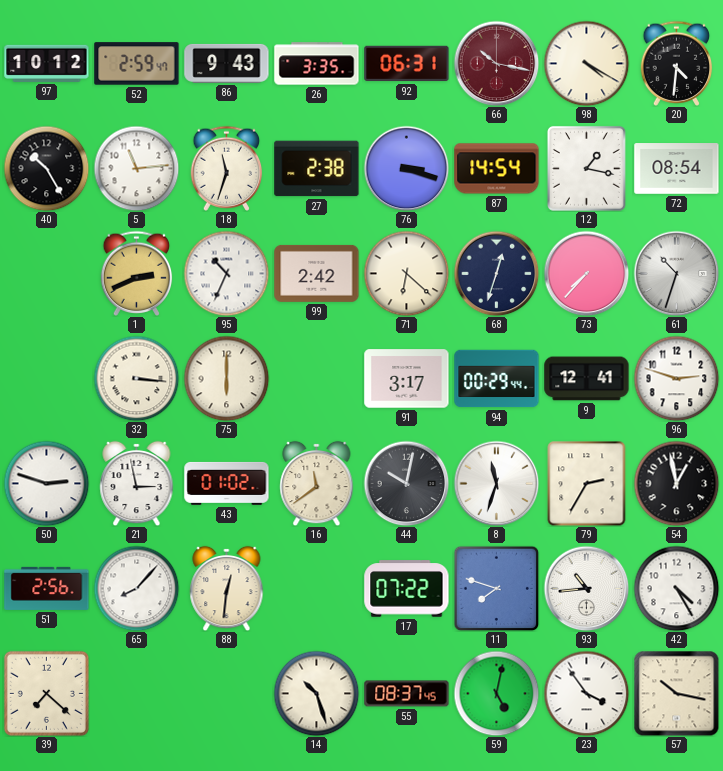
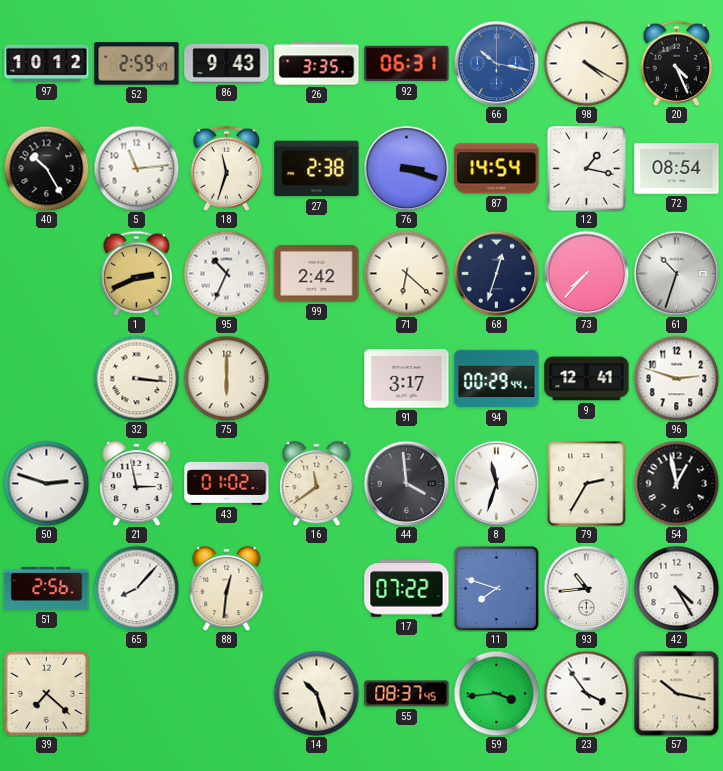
66 dial: burgundy -> blue
20: 4:31 -> 4:26
44: 10:02 -> 3:59
59: 5:02 -> 3:44
